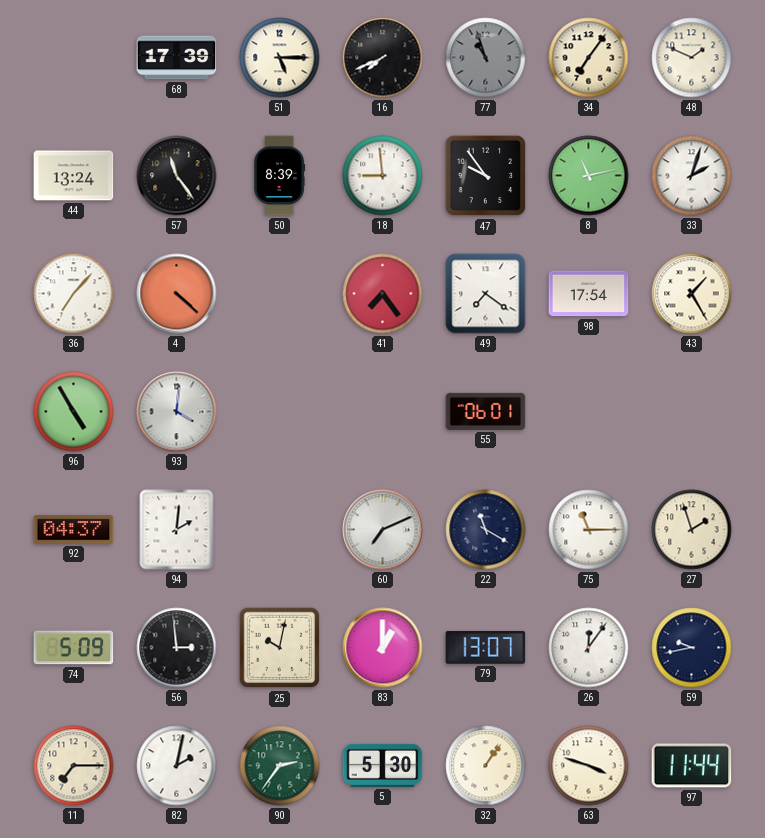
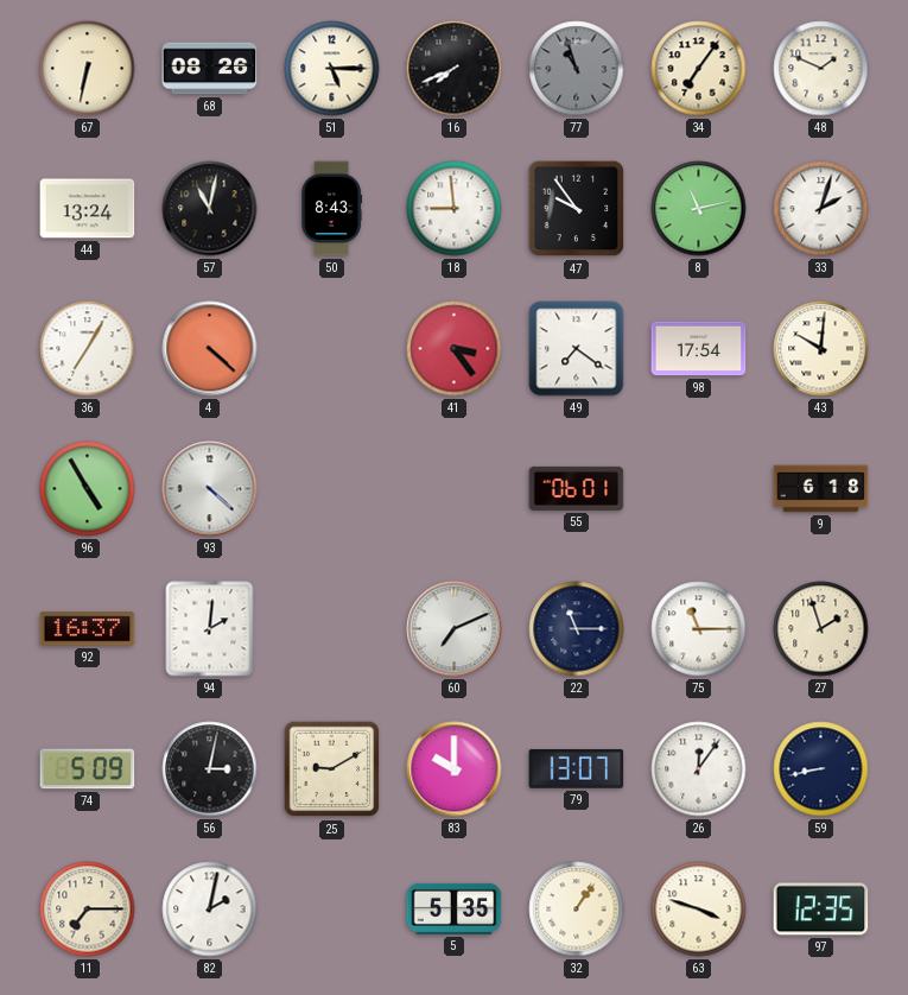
67: none -> 6:32
68: 17:39 -> 08:26
57: 11:24 -> 11:02
50: 8:39 -> 8:43
36: 7:07 -> 7:05
41: 7:24 -> 3:24
43: 1:25 -> 10:01
93: 4:01 -> 4:22
9: none -> 6:18
92: 04:37 -> 16:37
22: 11:20 -> 11:15
56: 2:59 -> 3:02
25: 10:02 -> 9:10
83: 1:00 -> 10:00
59: 9:43 -> 8:43
90: 2:36 -> none
5: 5:30 -> 5:35
97: 11:44 -> 12:35
